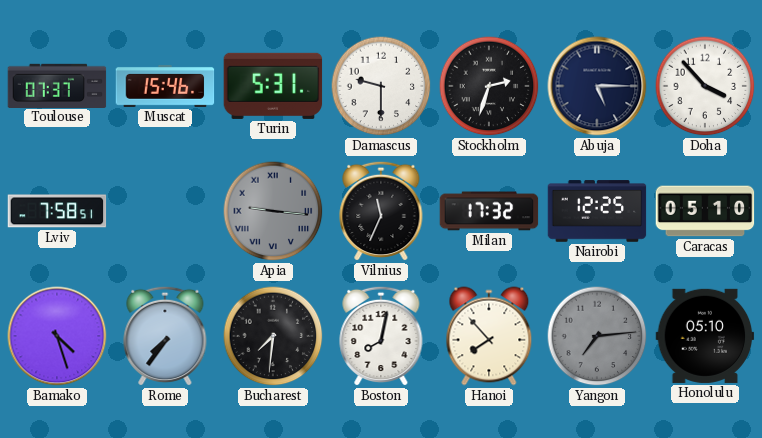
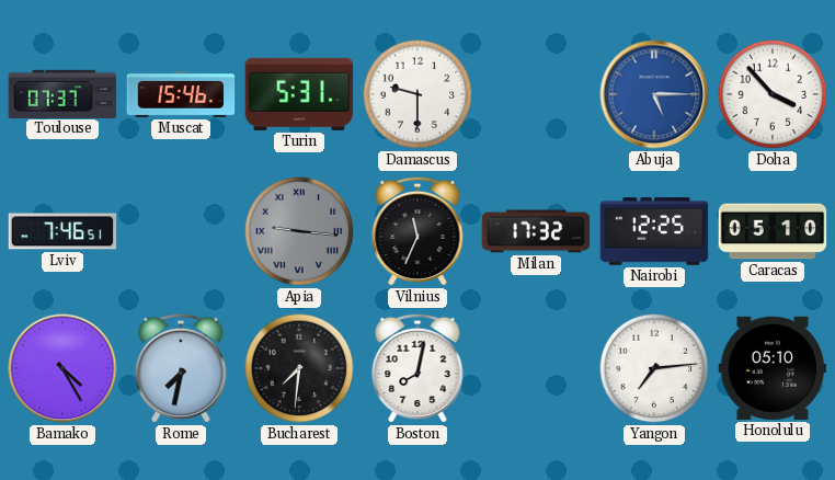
Stockholm: 2:33 -> none
Abuja dial: navy -> blue
Lviv: 7:58 -> 7:46
Bamako: 4:27 -> 4:25
Rome: 7:36 -> 7:32
Hanoi: 7:53 -> none
Yangon dial: grey -> white
